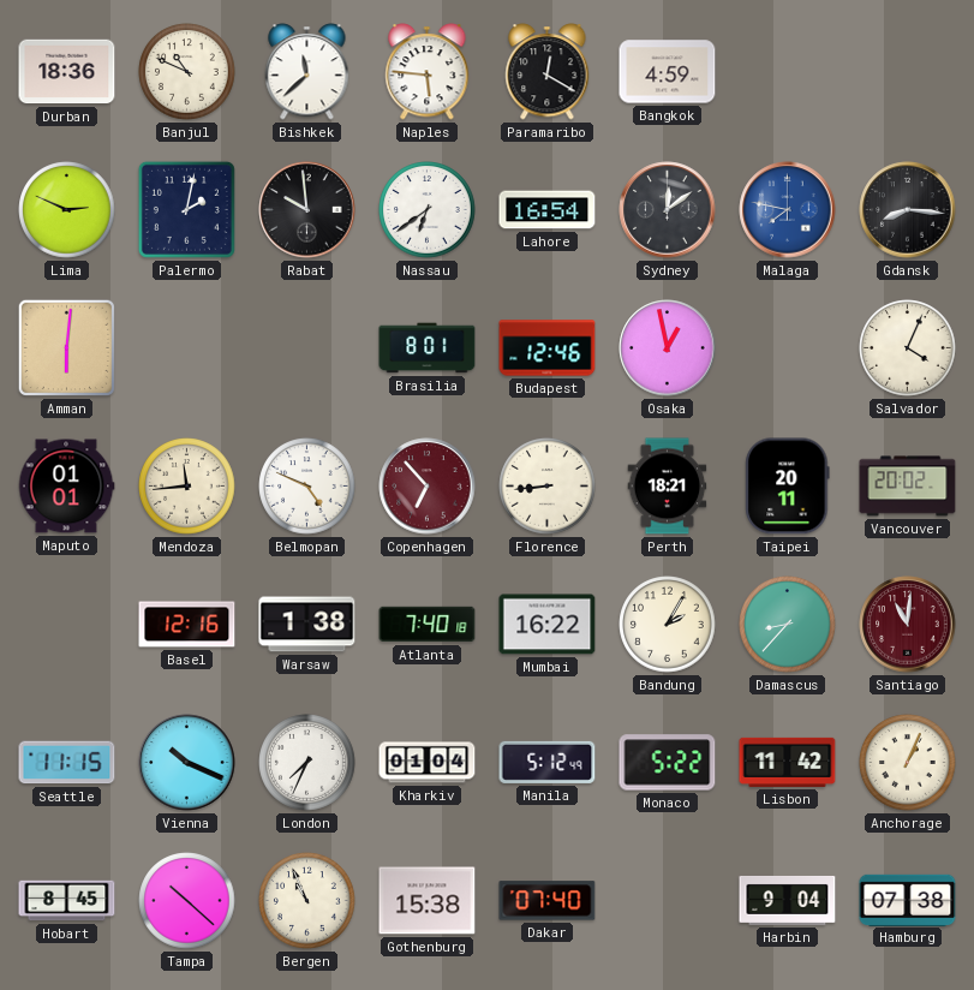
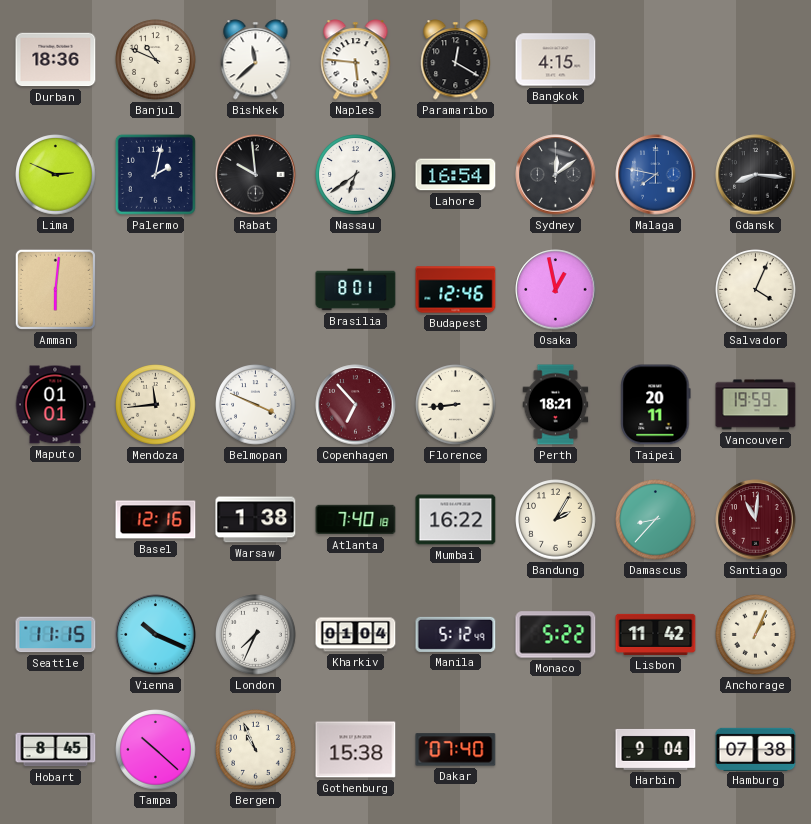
Bangkok: 4:59 -> 4:15
Belmopan: 4:49 -> 3:49
Vancouver: 20:02 -> 19:59
